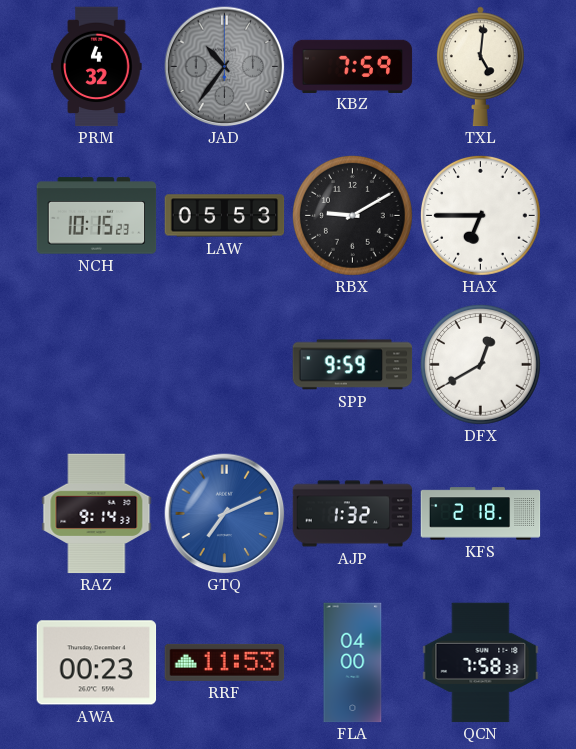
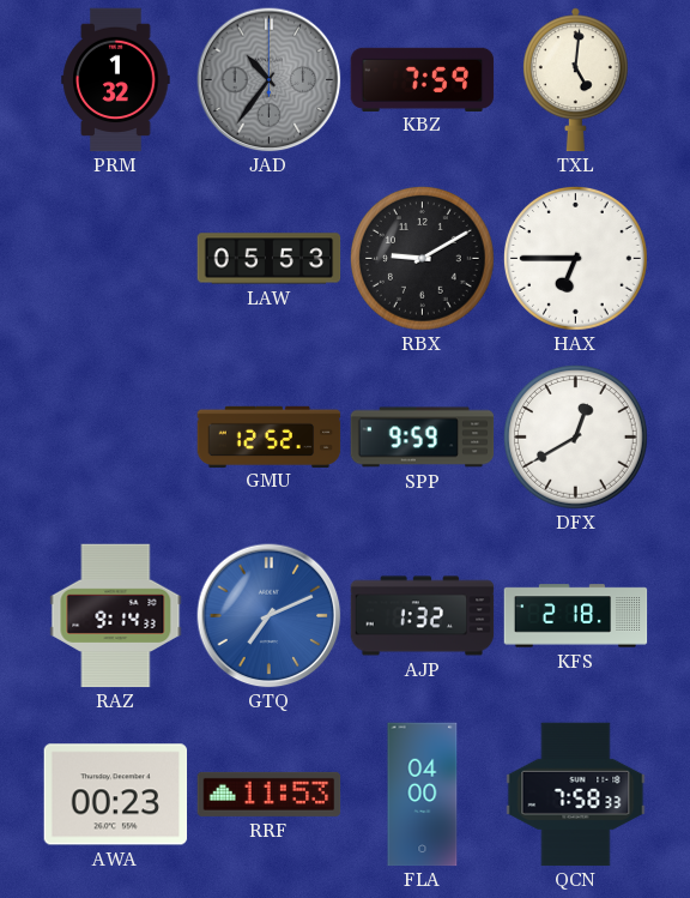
PRM: 4:32 -> 1:32
NCH: 10:15 -> none
GMU: none -> 12:52
